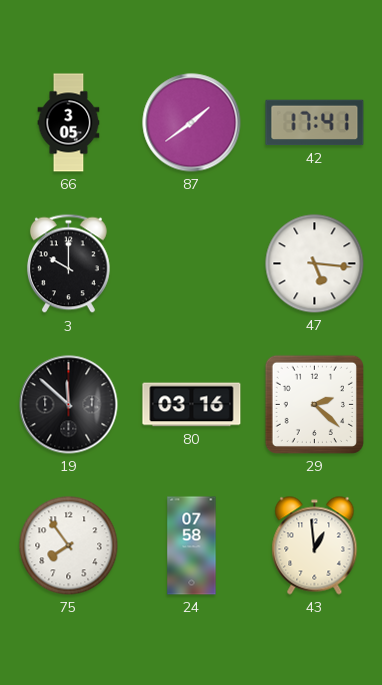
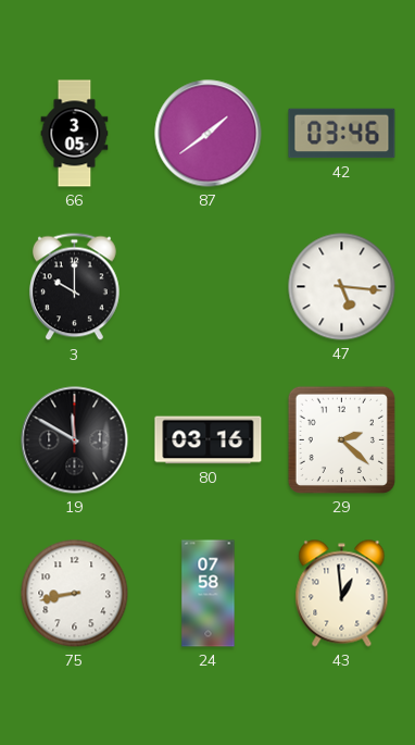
42: 17:41 -> 03:46
19: 11:52 -> 11:50
75: 7:54 -> 8:43
